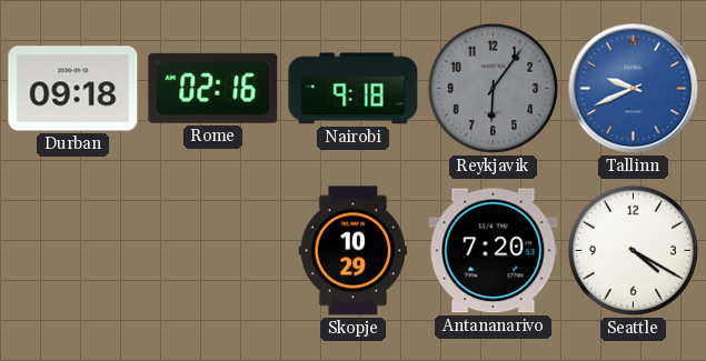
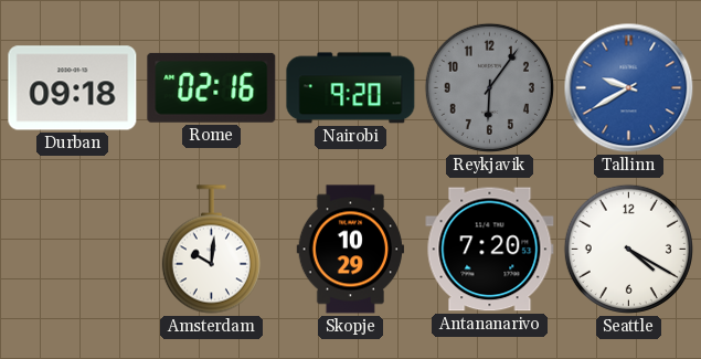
Nairobi: 9:18 -> 9:20
Tallinn: 9:41 -> 9:40
Amsterdam: none -> 10:01
